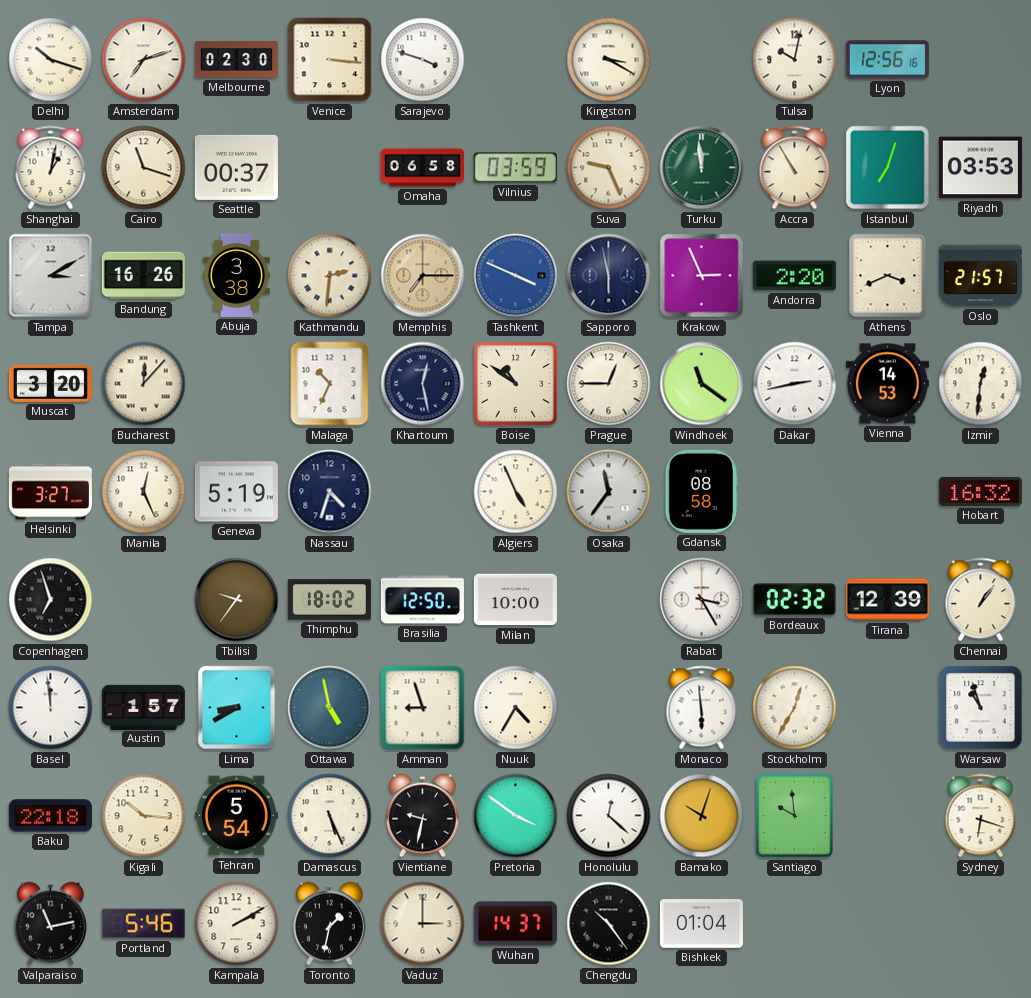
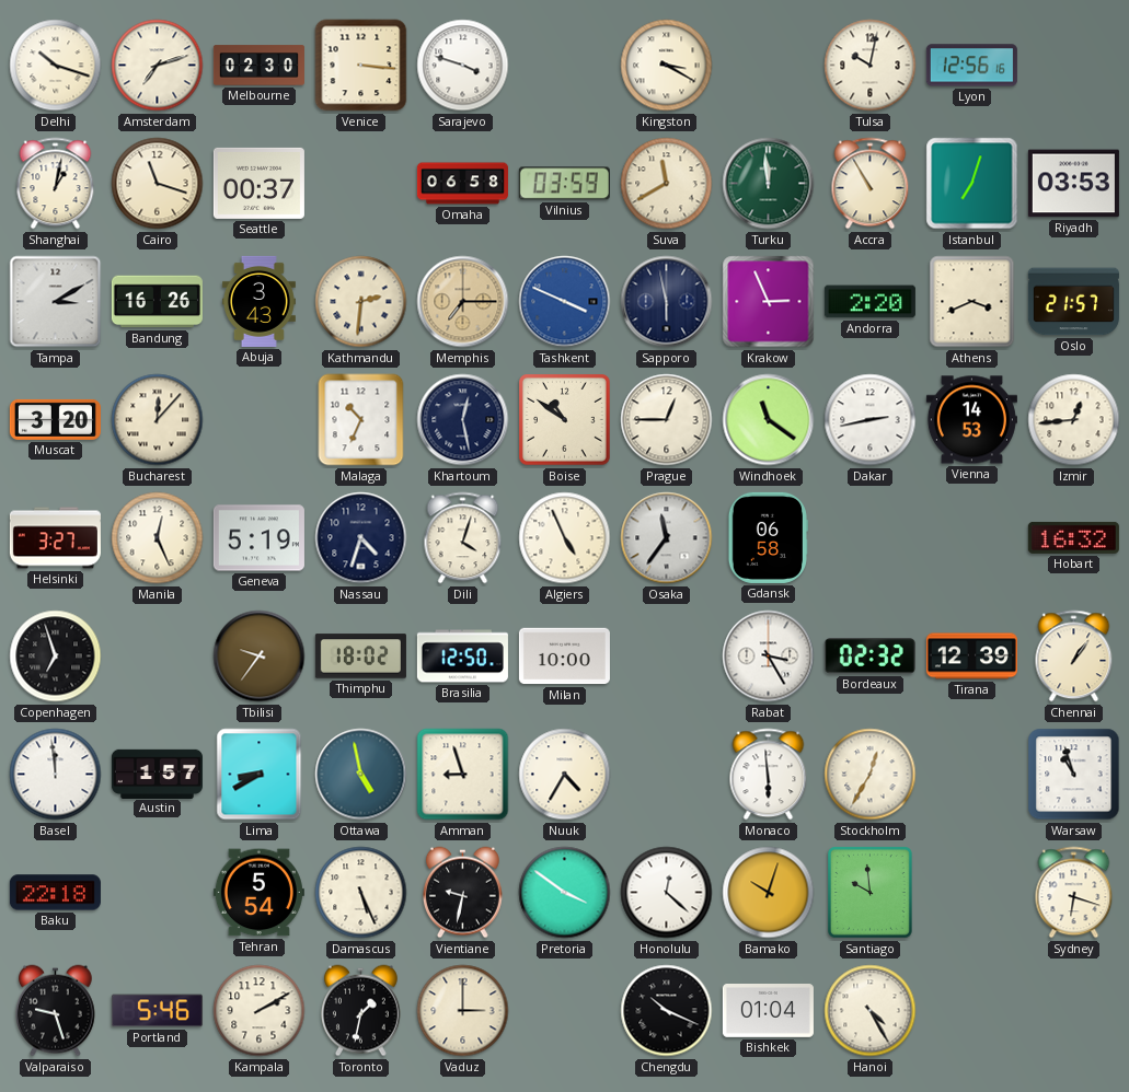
Suva: 9:26 -> 11:40
Abuja: 3:38 -> 3:43
Izmir: 12:31 -> 12:44
Dili: none -> 4:03
Gdansk: 08:58 -> 06:58
Kigali: 10:16 -> none
Valparaiso: 11:13 -> 9:27
Wuhan: 14:37 -> none
Chengdu: 10:24 -> 10:19
Hanoi: none -> 4:25
